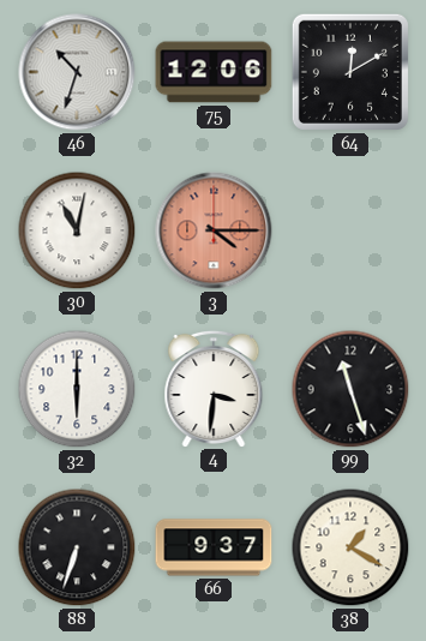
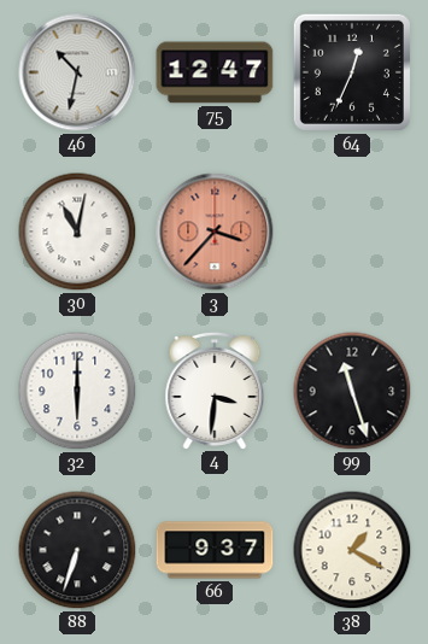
46: 10:33 -> 10:32
75: 12:06 -> 12:47
64: 12:10 -> 12:34
3: 4:15 -> 3:37
